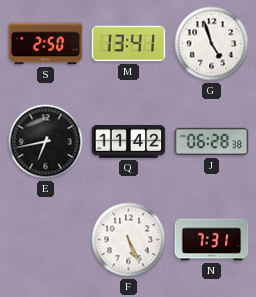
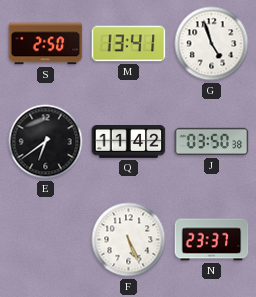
E: 6:43 -> 6:39
J: 06:28 -> 03:50
N: 7:31 -> 23:37
